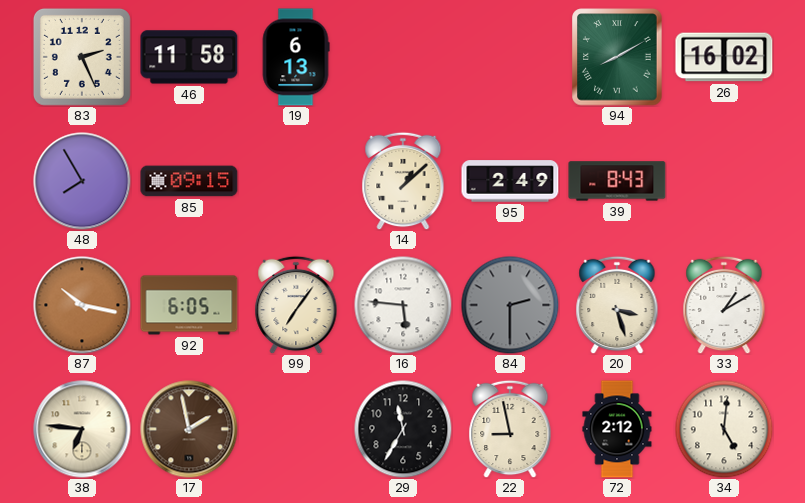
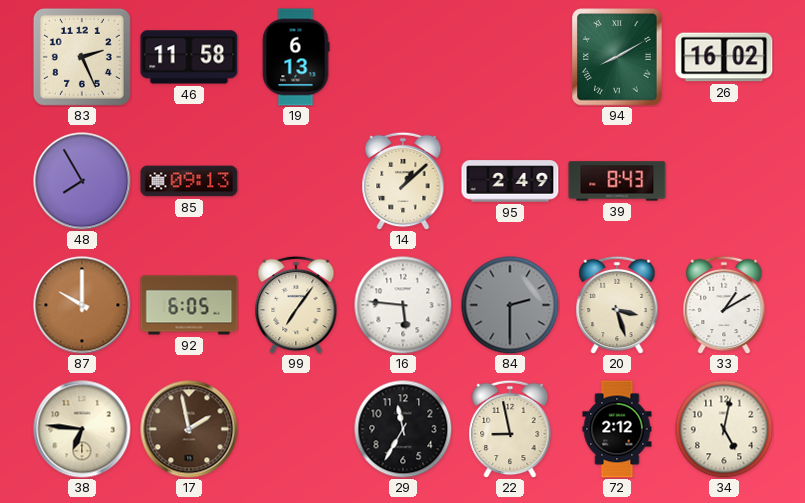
85: 09:15 -> 09:13
87: 10:17 -> 10:00
34: 5:01 -> 5:02
